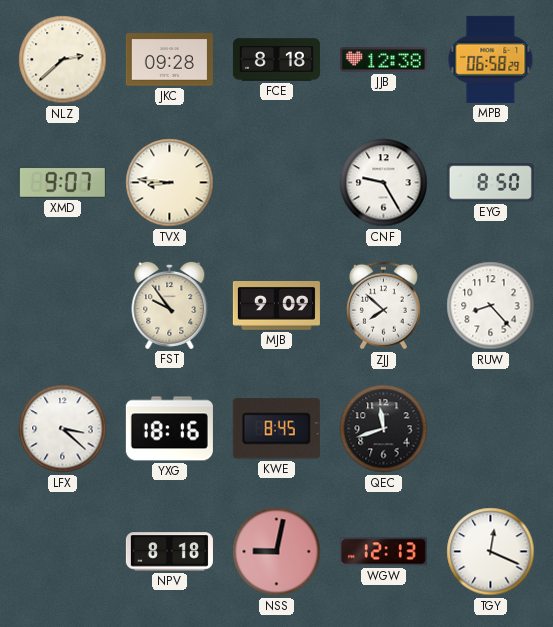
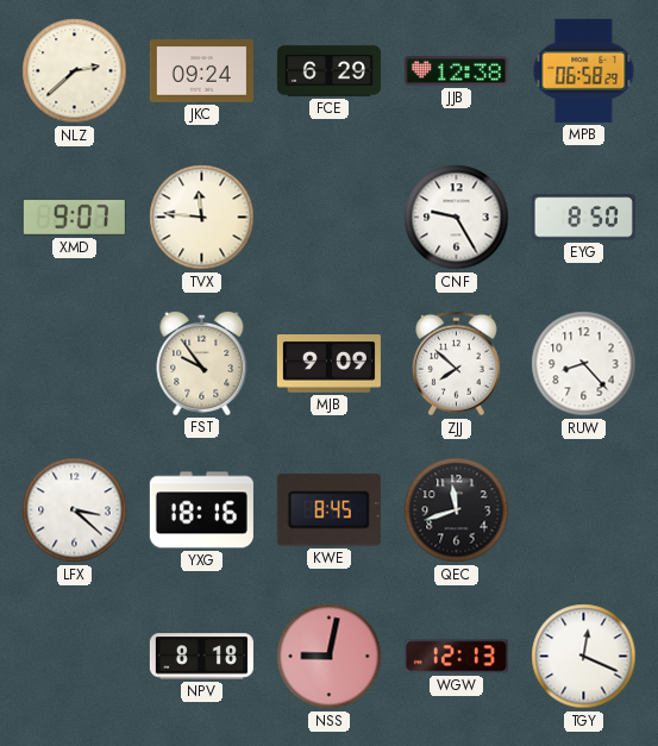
JKC: 09:28 -> 09:24
FCE: 8:18 -> 6:29
TVX: 8:46 -> 11:46
